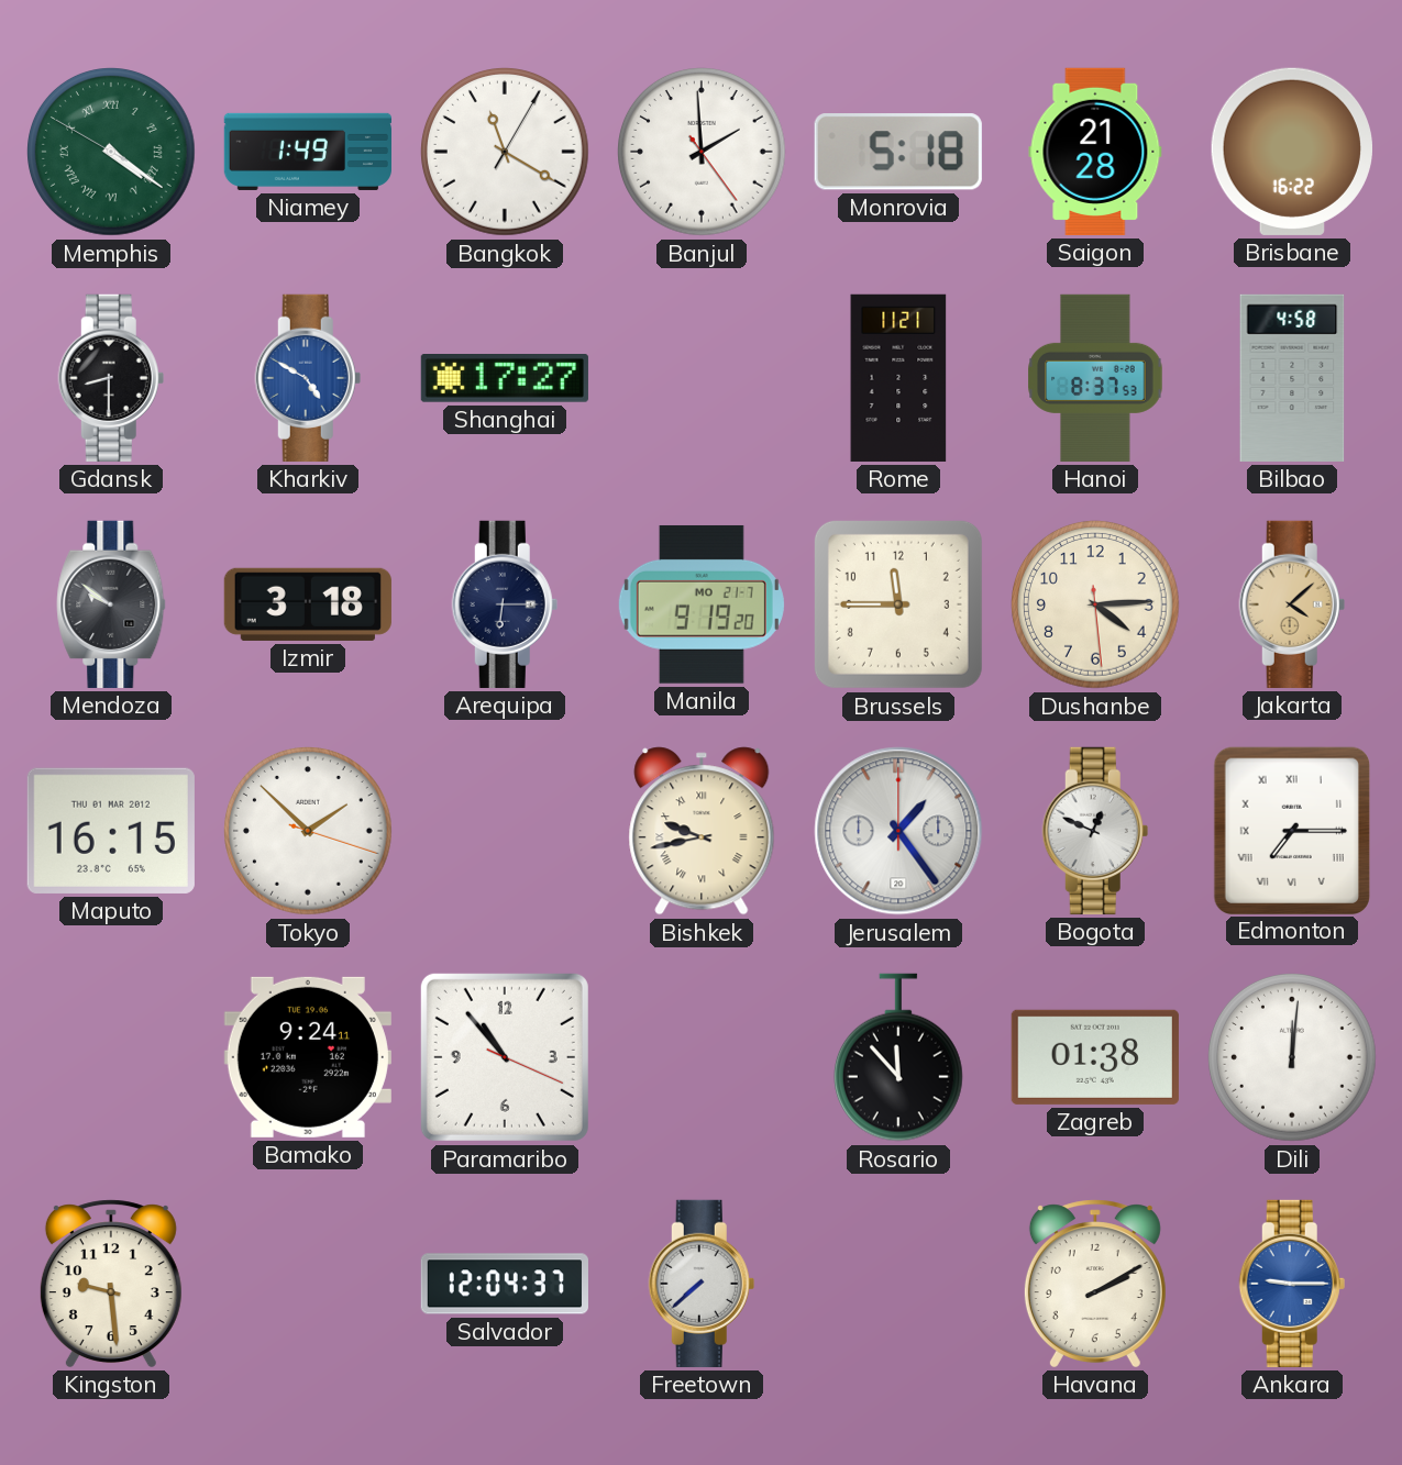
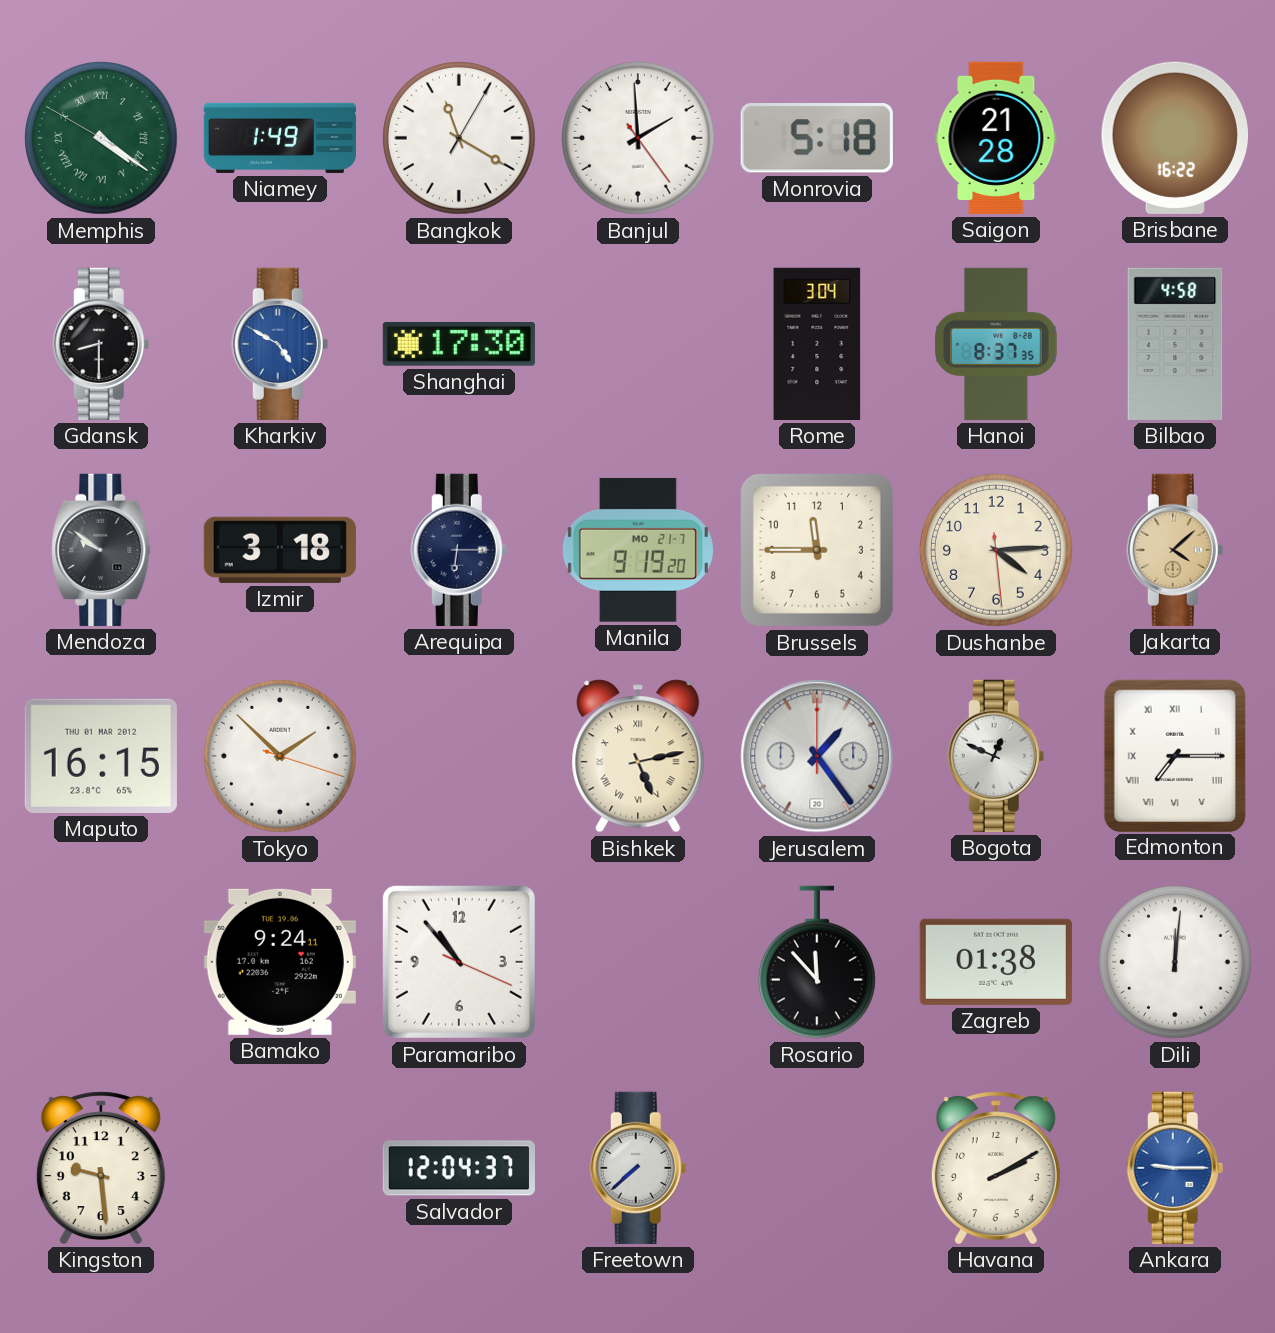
Shanghai: 17:27 -> 17:30
Rome: 11:21 -> 3:04
Hanoi: 8:37:53 -> 8:37:35
Bishkek: 9:43 -> 5:13
